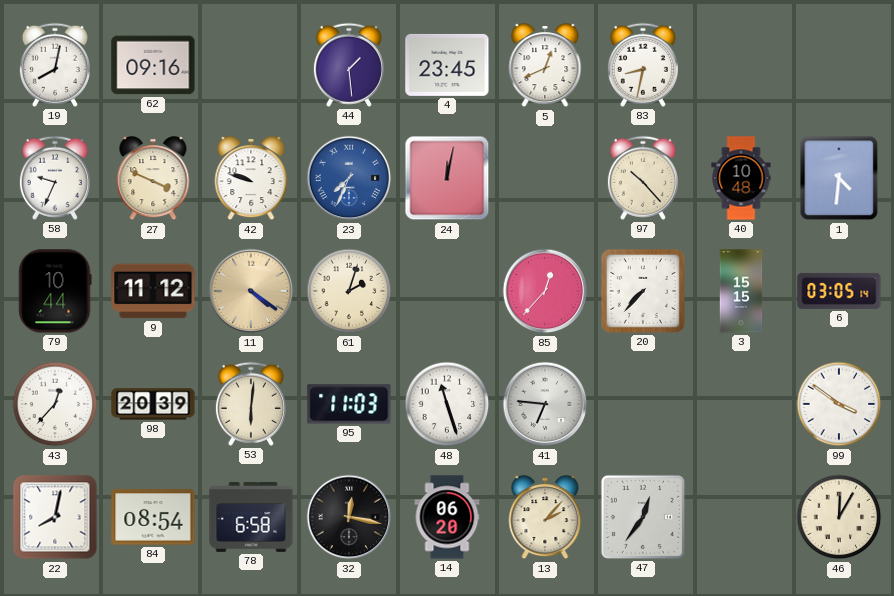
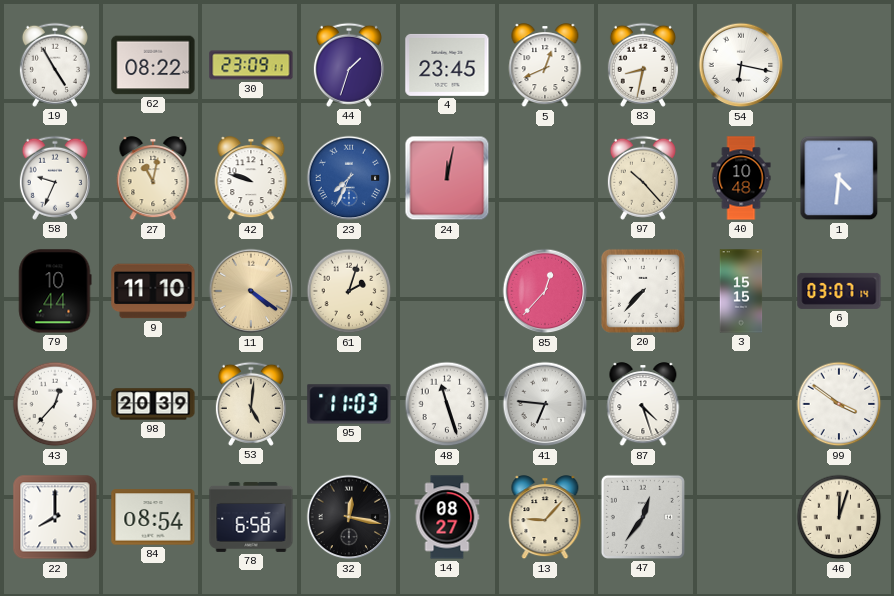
19: 8:02 -> 4:55
62: 09:16 -> 08:22
30: none -> 23:09
44: 1:29 -> 1:33
54: none -> 6:17
27: 3:49 -> 11:02
9: 11:12 -> 11:10
6: 03:05 -> 03:07
53: 6:01 -> 5:01
87: none -> 4:27
22: 8:02 -> 8:00
14: 06:20 -> 08:27
13: 2:07 -> 9:07
46: 12:05 -> 12:03
